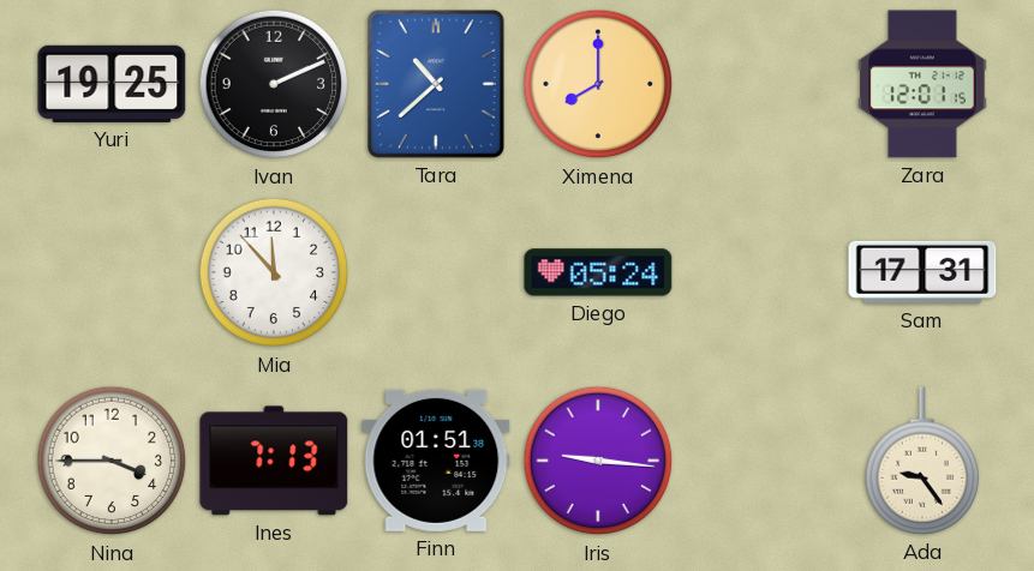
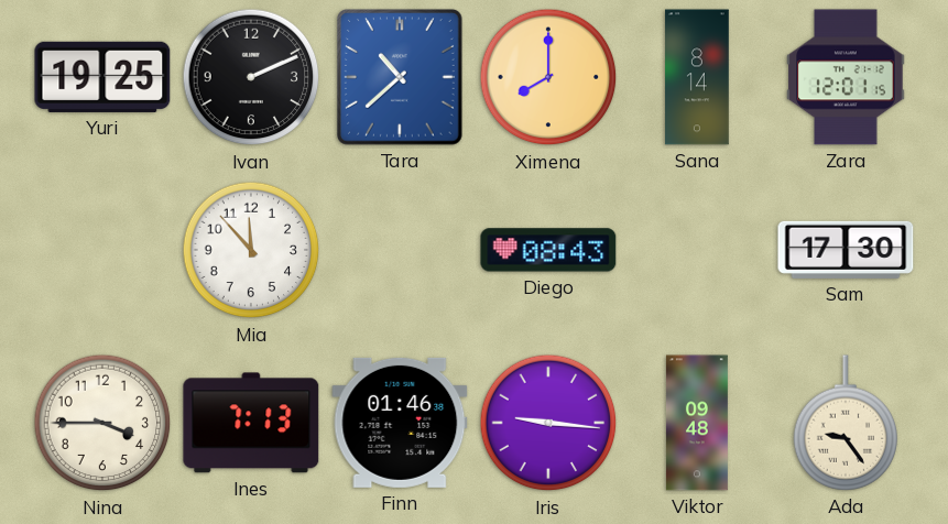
Sana: none -> 8:14
Diego: 05:24 -> 08:43
Sam: 17:31 -> 17:30
Finn: 01:51 -> 01:46
Viktor: none -> 09:48
